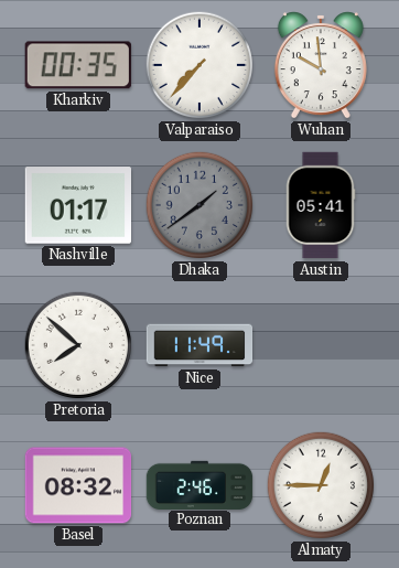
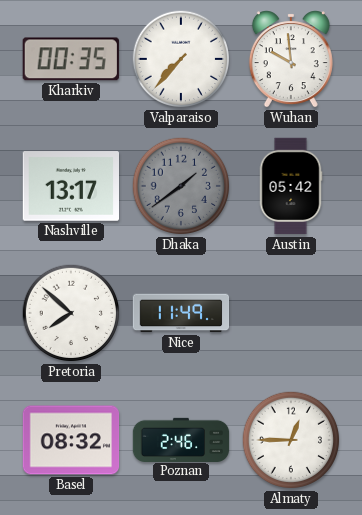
Nashville: 01:17 -> 13:17
Austin: 05:41 -> 05:42
